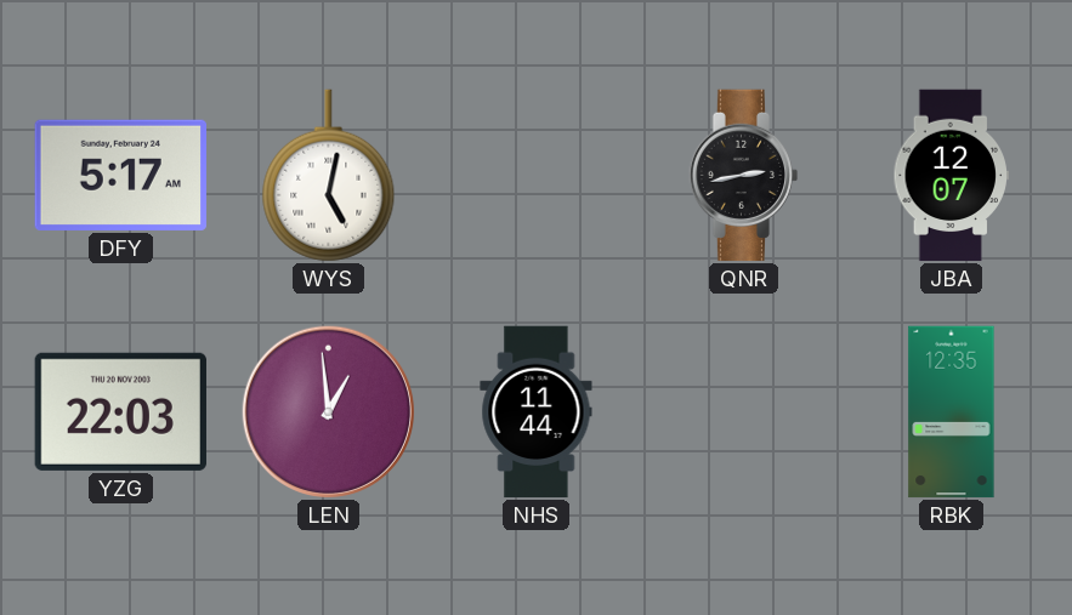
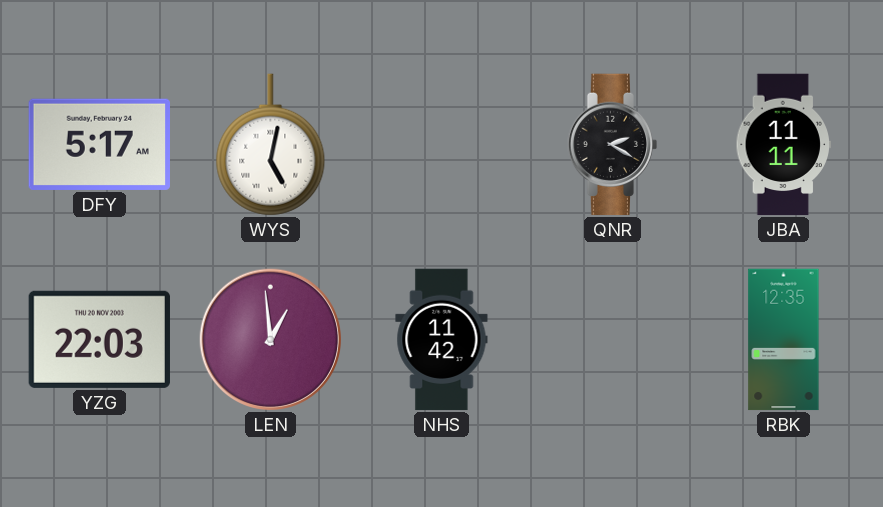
QNR: 2:43 -> 2:20
JBA: 12:07 -> 11:11
NHS: 11:44 -> 11:42
